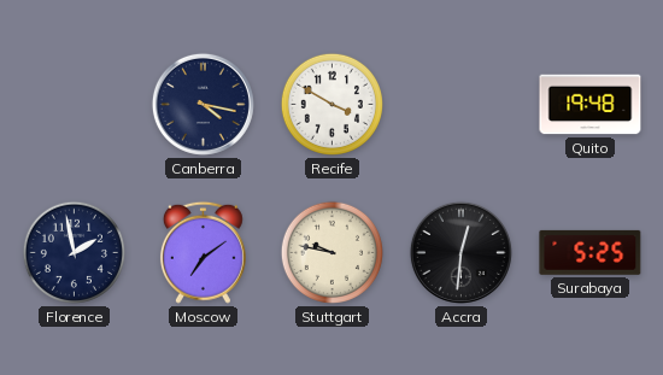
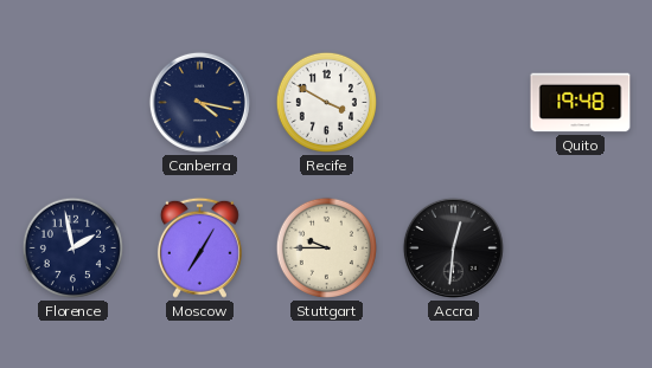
Moscow: 7:09 -> 7:05
Stuttgart: 9:47 -> 9:45
Surabaya: 5:25 -> none
